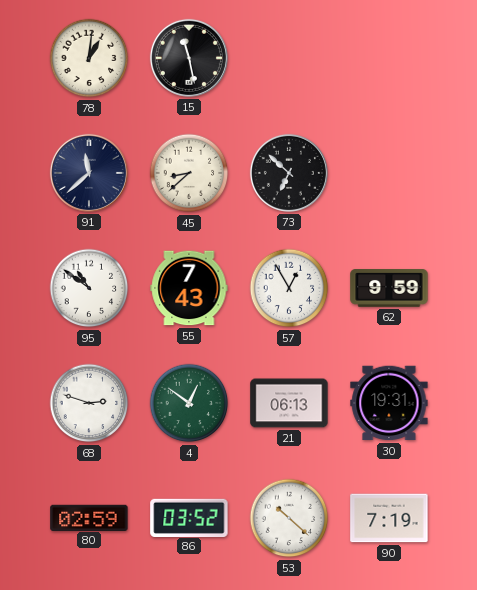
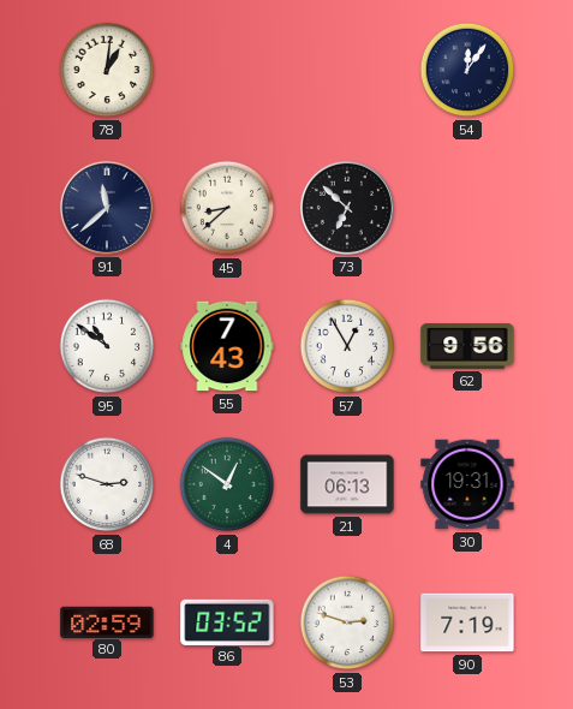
15: 11:28 -> none
54: none -> 12:06
62: 9:59 -> 9:56
53: 10:22 -> 2:48
